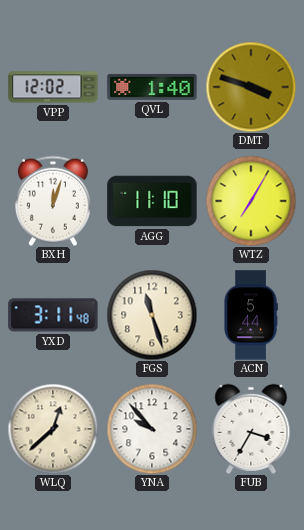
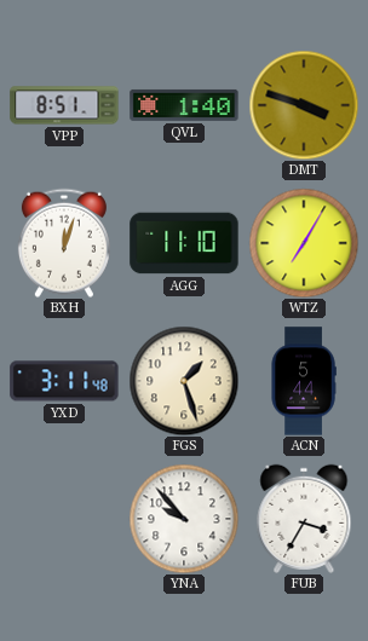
VPP: 12:02 -> 8:51
FGS: 11:27 -> 1:27
WLQ: 12:38 -> none
